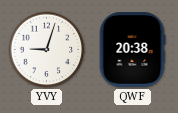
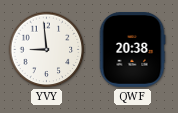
YVY: 9:03 -> 8:59
